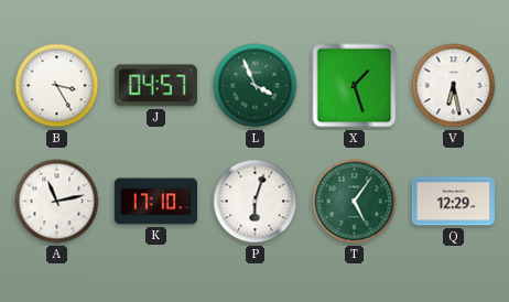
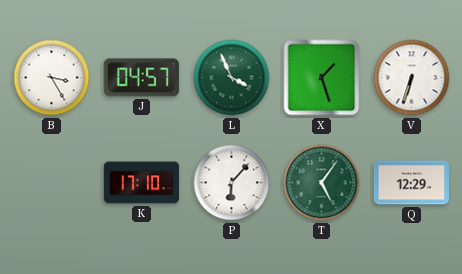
V: 6:28 -> 6:33
A: 11:13 -> none
P: 6:03 -> 6:07
